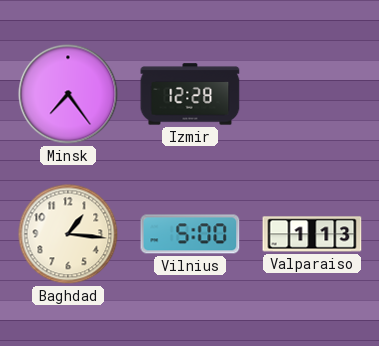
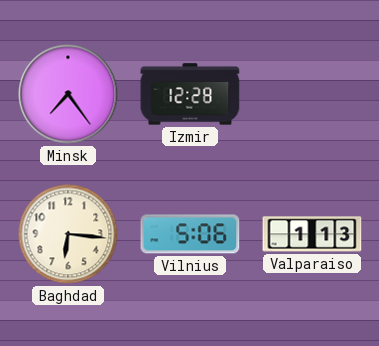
Baghdad: 1:16 -> 6:16
Vilnius: 5:00 -> 5:06
